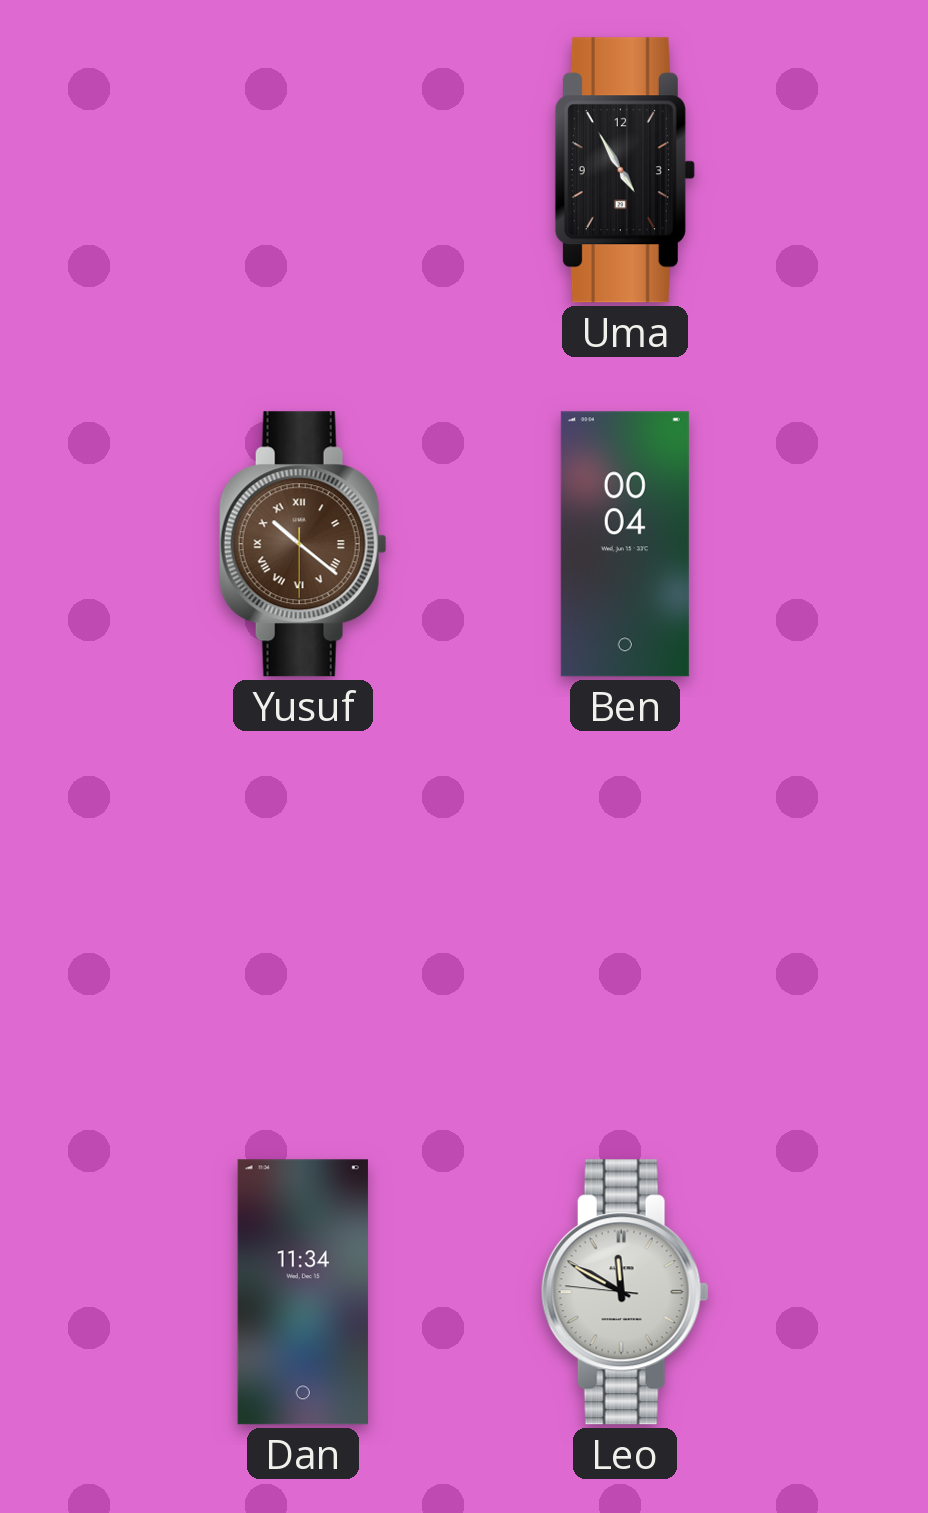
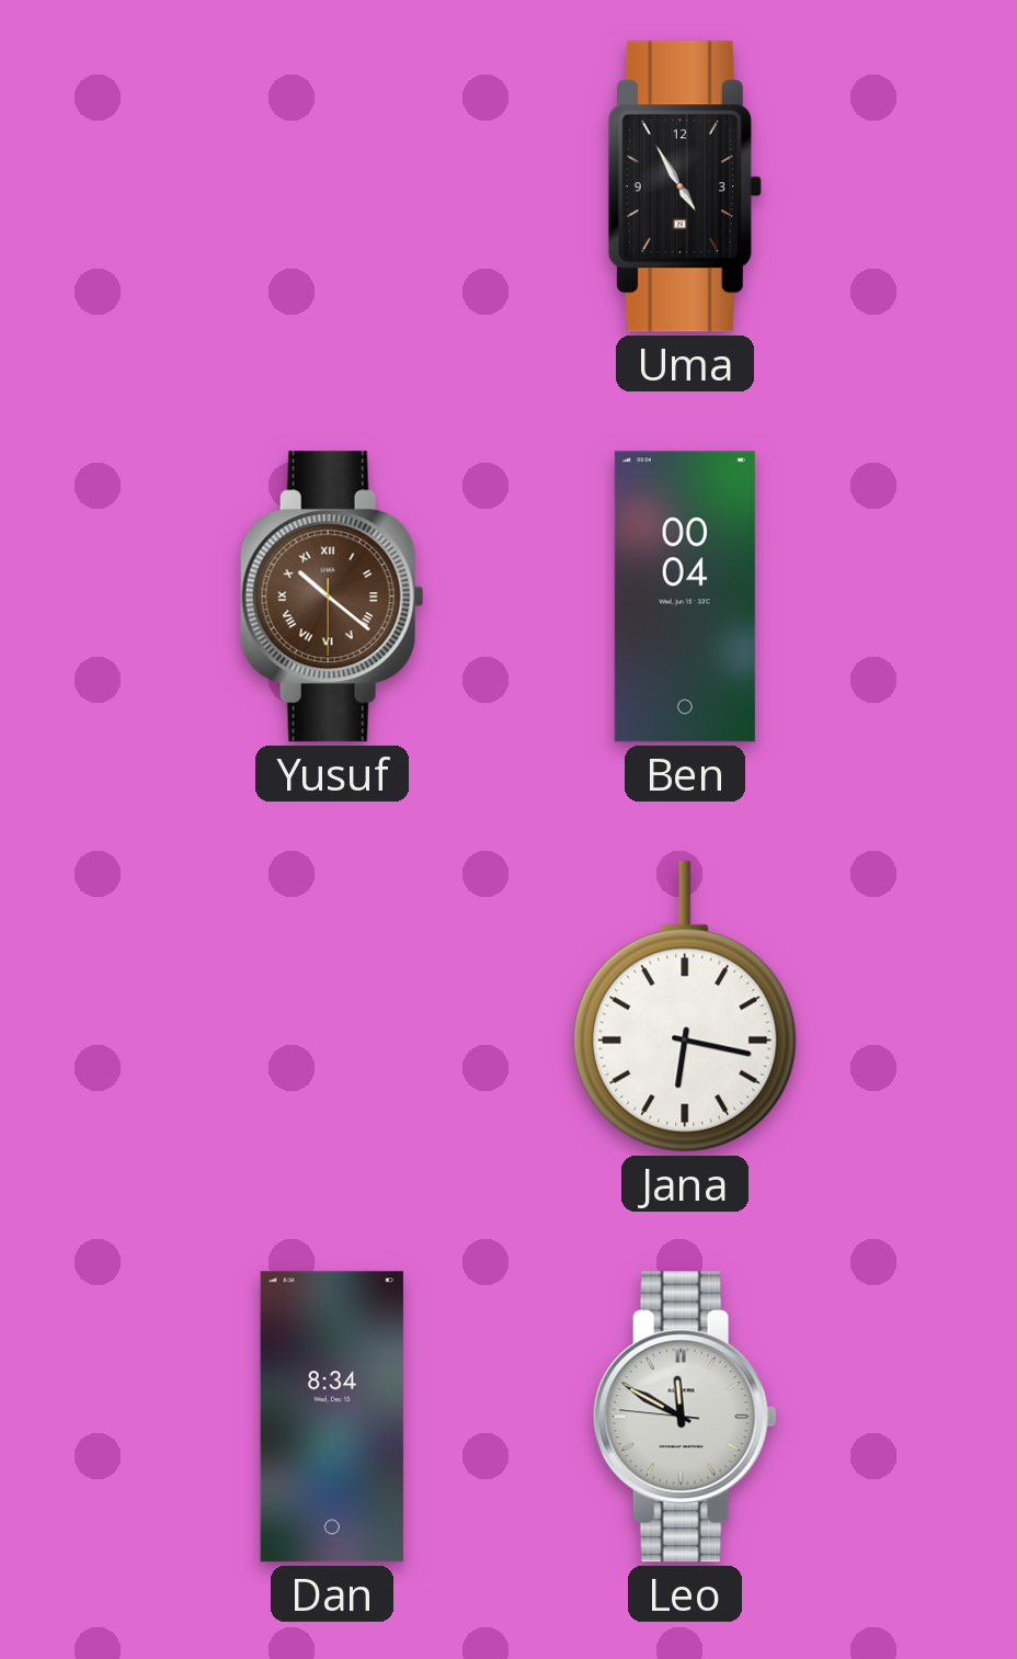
Jana: none -> 6:17
Dan: 11:34 -> 8:34
